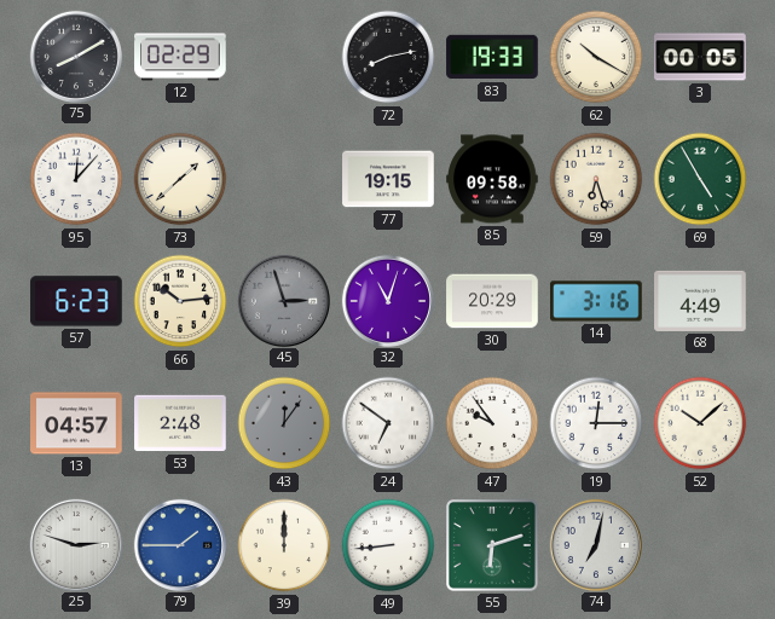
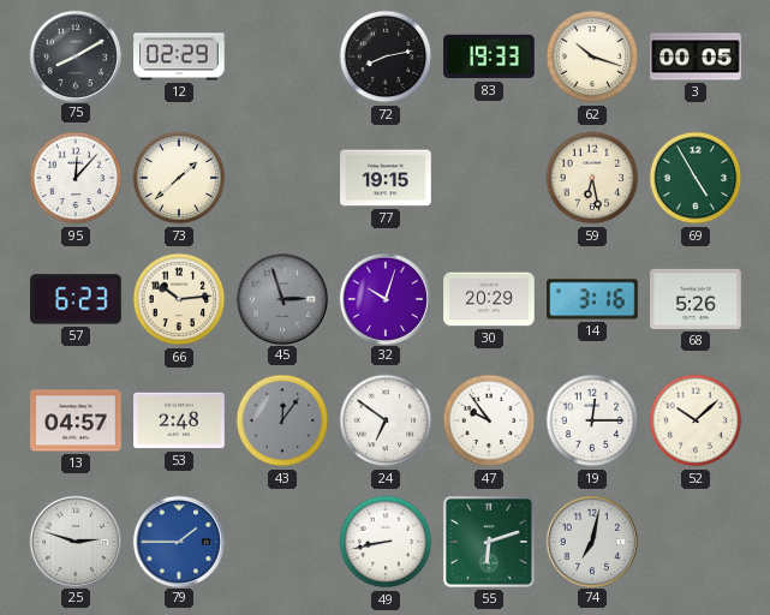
62: 10:20 -> 10:18
85: 09:58 -> none
59: 6:27 -> 6:28
32: 11:03 -> 10:03
68: 4:49 -> 5:26
39: 12:00 -> none
49: 8:44 -> 8:43
